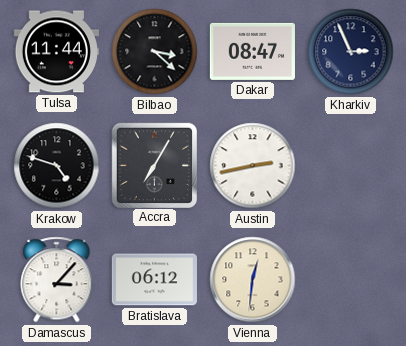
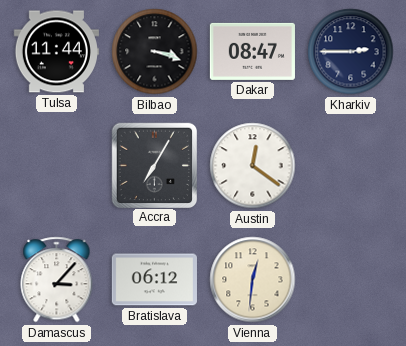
Bilbao: 3:22 -> 3:18
Kharkiv: 2:56 -> 2:45
Krakow: 4:48 -> none
Austin: 2:43 -> 12:21
